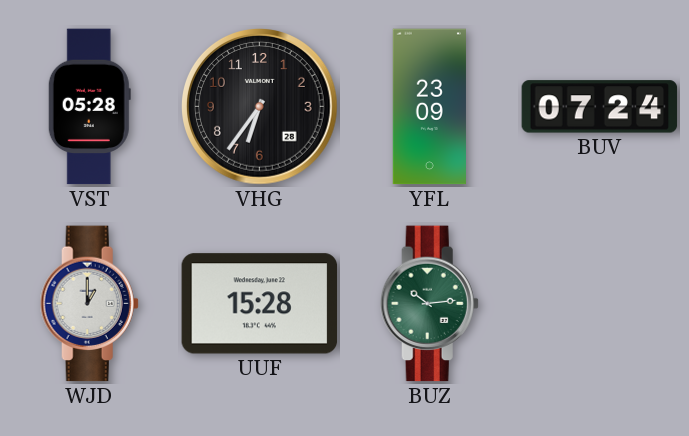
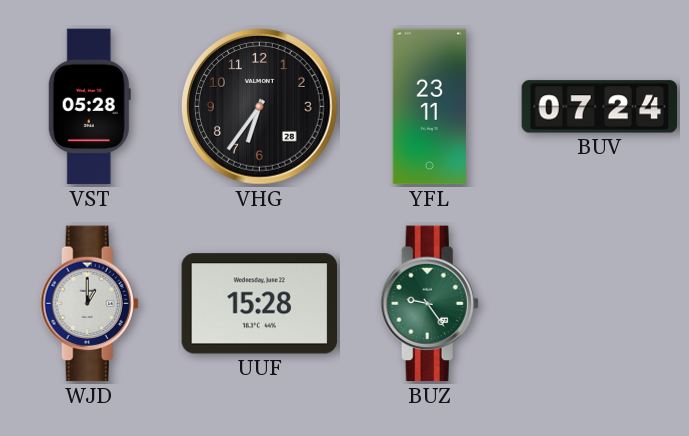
YFL: 23:09 -> 23:11
BUZ: 10:14 -> 9:24
